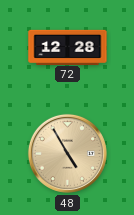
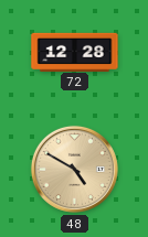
48: 4:55 -> 4:50
